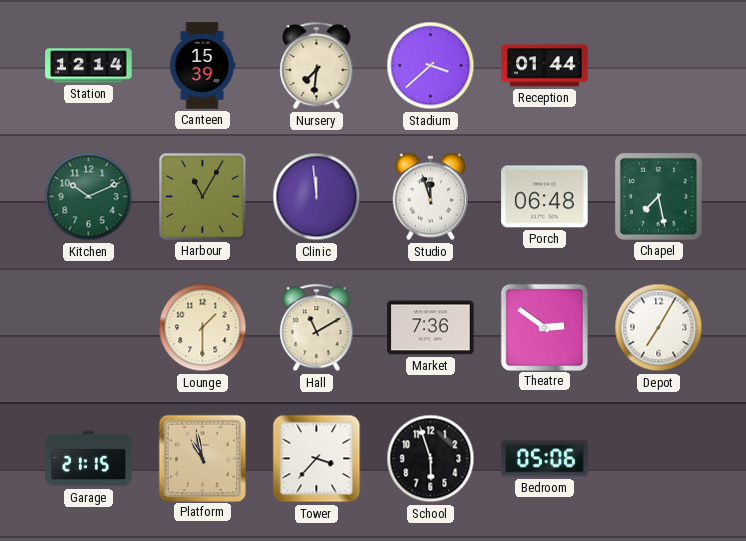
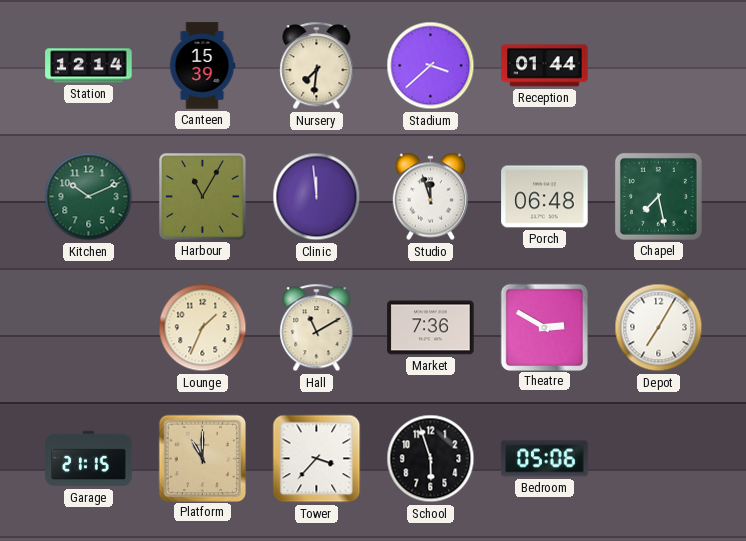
Lounge: 1:30 -> 1:34
Theatre: 2:51 -> 2:50
Platform: 10:58 -> 11:00
